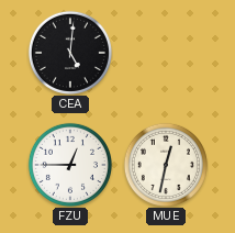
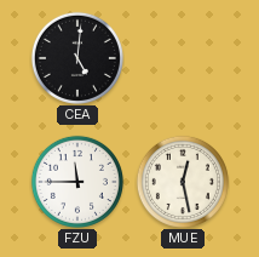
FZU: 12:45 -> 11:45
MUE: 12:32 -> 12:28
